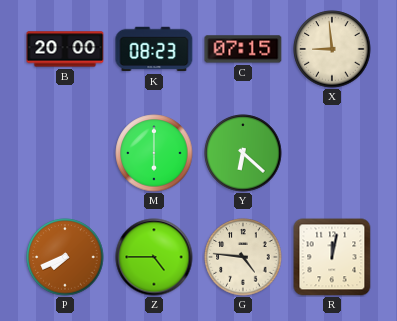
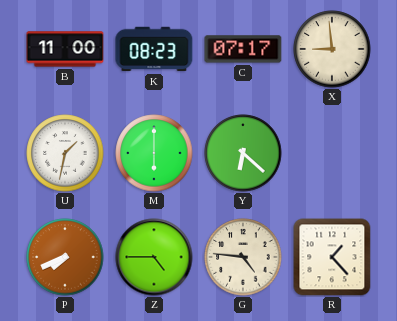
B: 20:00 -> 11:00
C: 07:15 -> 07:17
U: none -> 1:32
R: 12:02 -> 1:23
